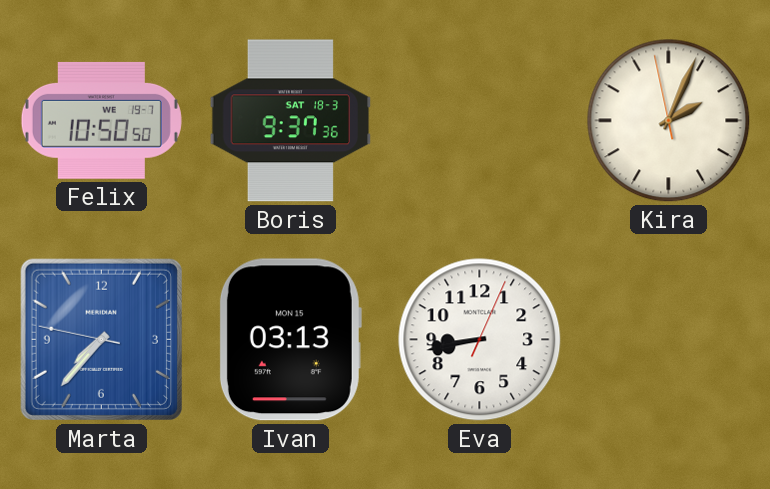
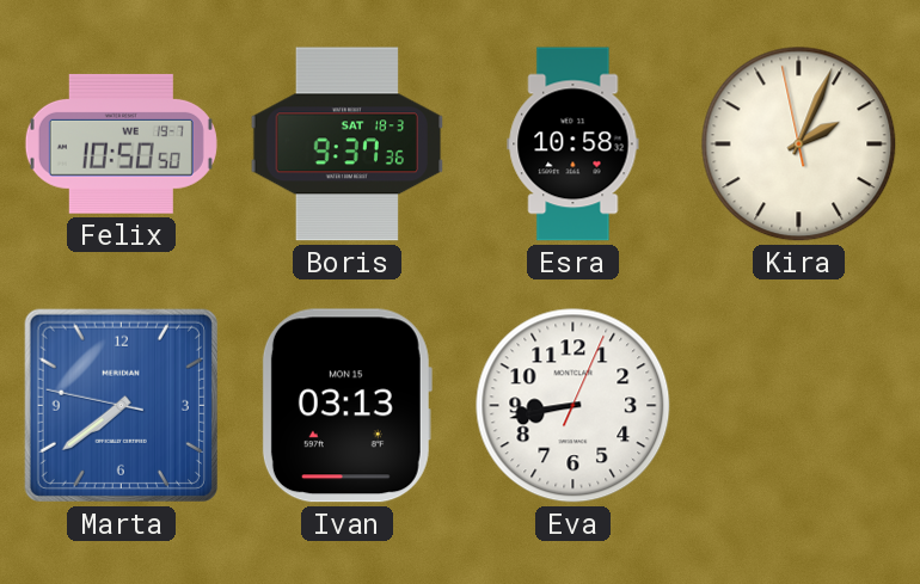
Esra: none -> 10:58
Marta: 7:36 -> 7:38
